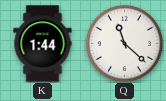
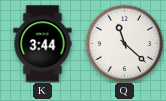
K: 1:44 -> 3:44
